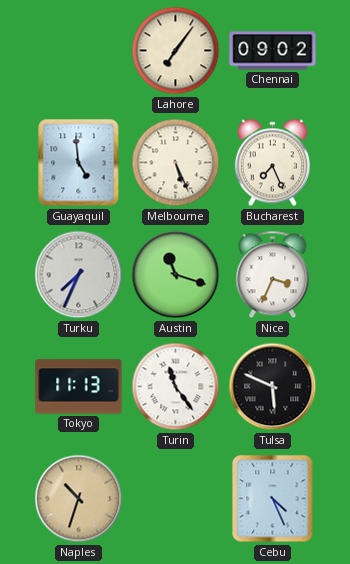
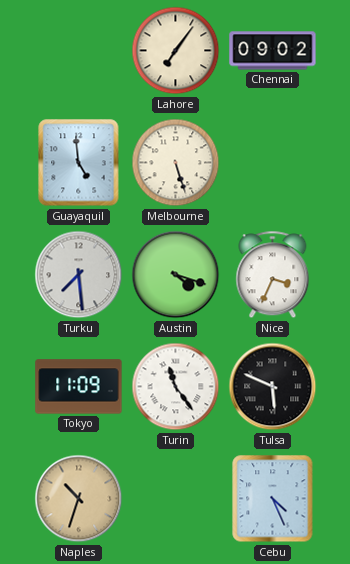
Melbourne: 5:26 -> 5:27
Bucharest: 7:26 -> none
Turku: 7:34 -> 7:29
Austin: 11:18 -> 4:18
Tokyo: 11:13 -> 11:09
